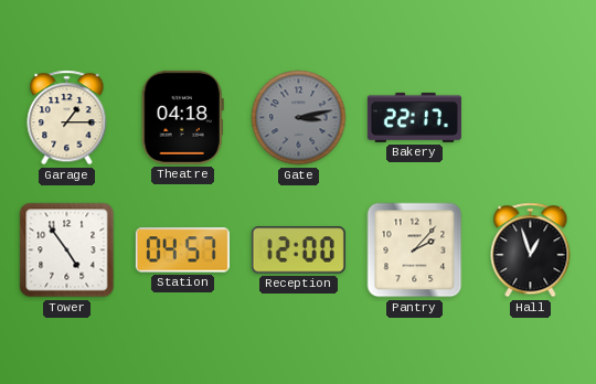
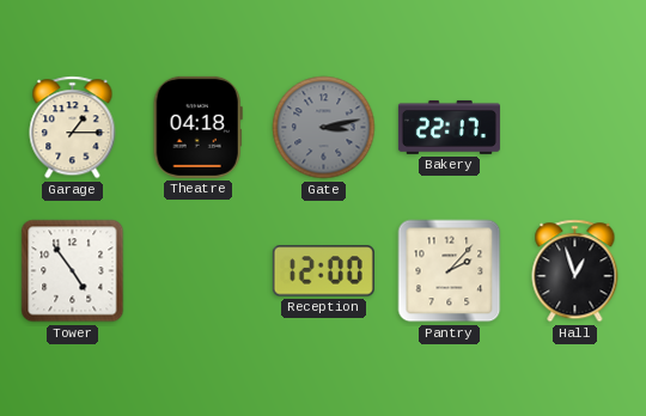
Station: 04:57 -> none
